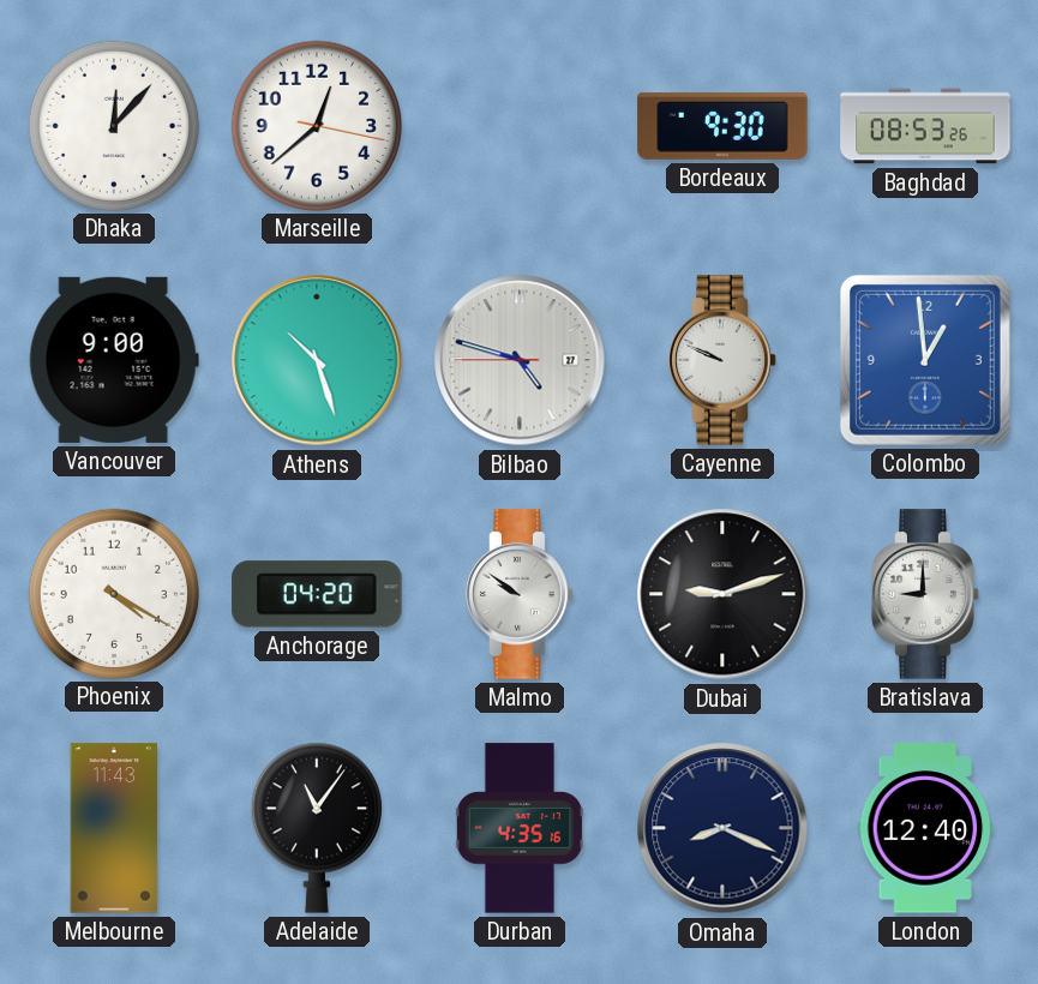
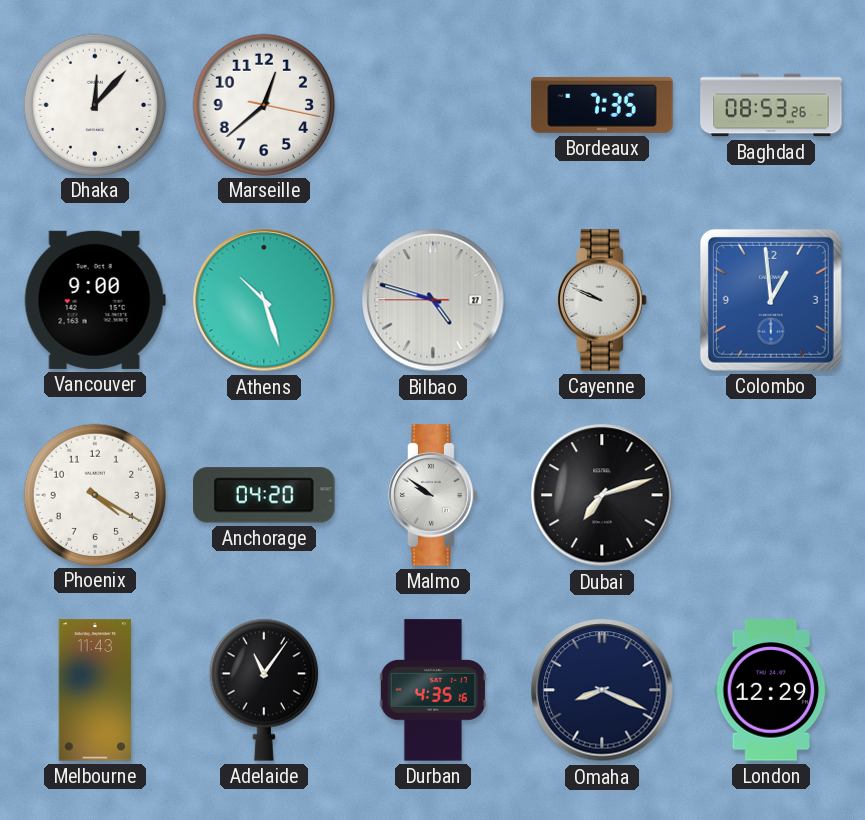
Bordeaux: 9:30 -> 7:35
Dubai: 9:12 -> 7:12
Bratislava: 9:00 -> none
London: 12:40 -> 12:29
